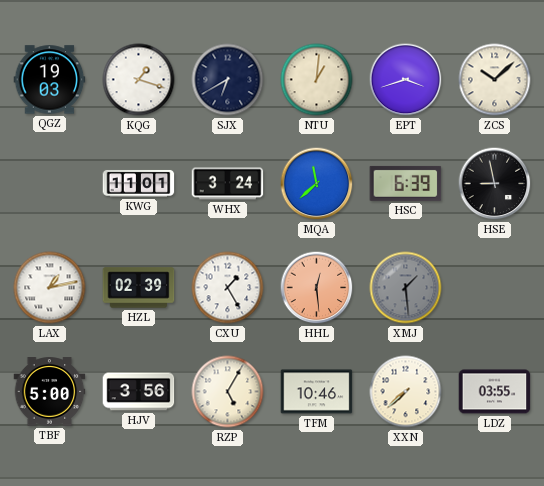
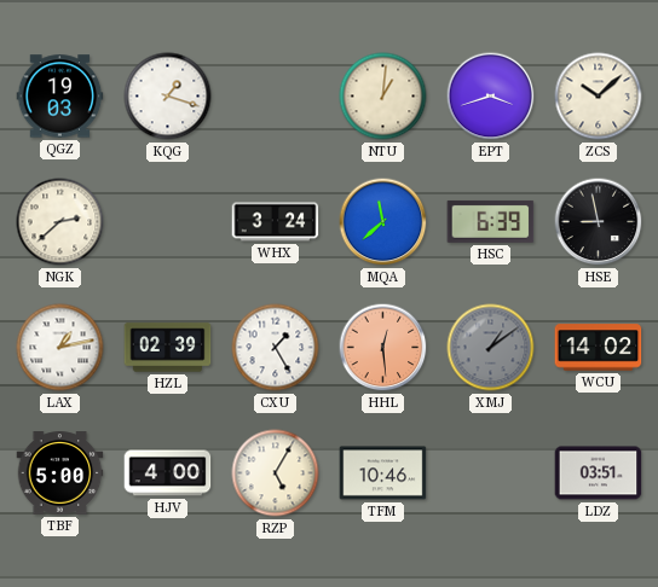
SJX: 6:40 -> none
NGK: none -> 2:38
KWG: 11:01 -> none
XMJ: 1:29 -> 1:09
WCU: none -> 14:02
HJV: 3:56 -> 4:00
XXN: 7:38 -> none
LDZ: 03:55 -> 03:51
